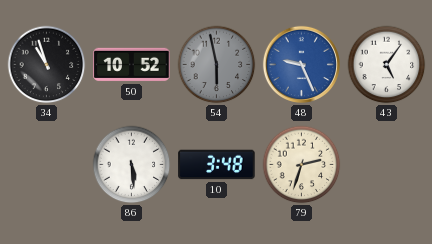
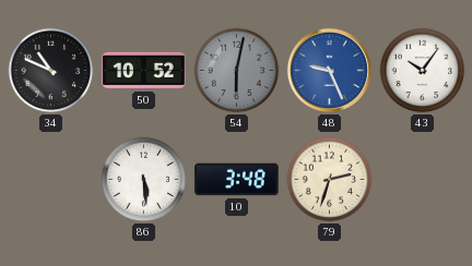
34: 10:57 -> 10:49
54: 5:58 -> 6:02
43: 5:06 -> 10:06
